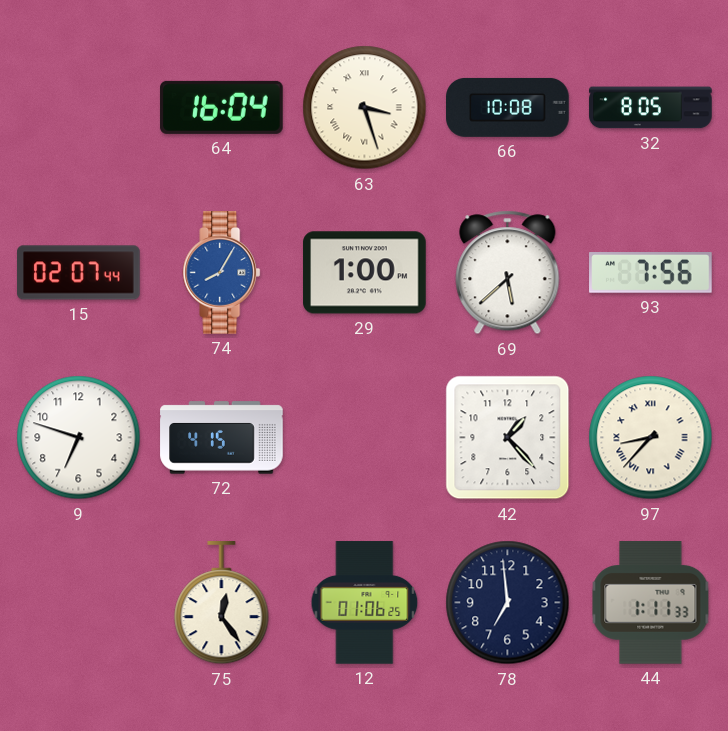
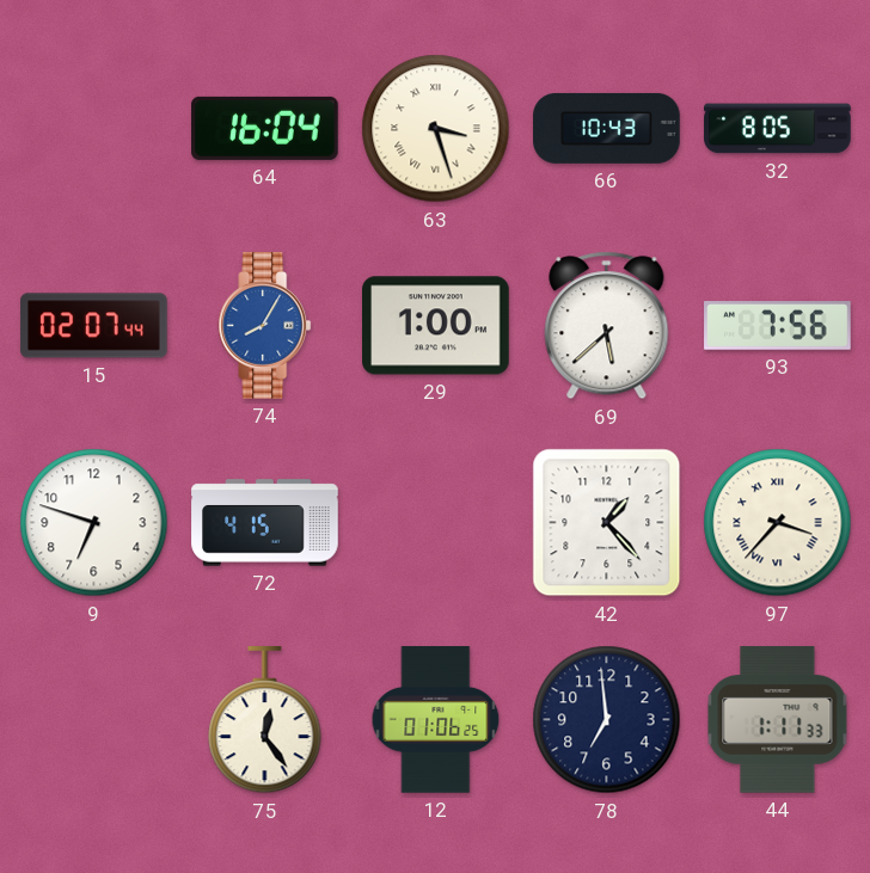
66: 10:08 -> 10:43
97: 8:37 -> 3:37
